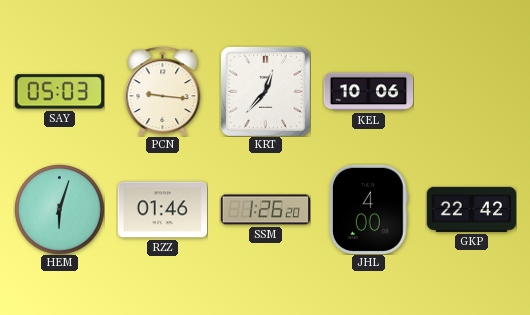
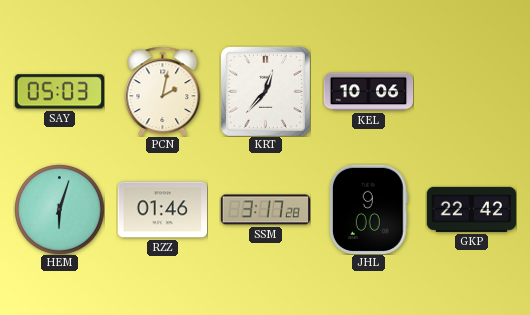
PCN: 9:16 -> 2:02
SSM: 1:26 -> 3:17
JHL: 4:00 -> 9:00
